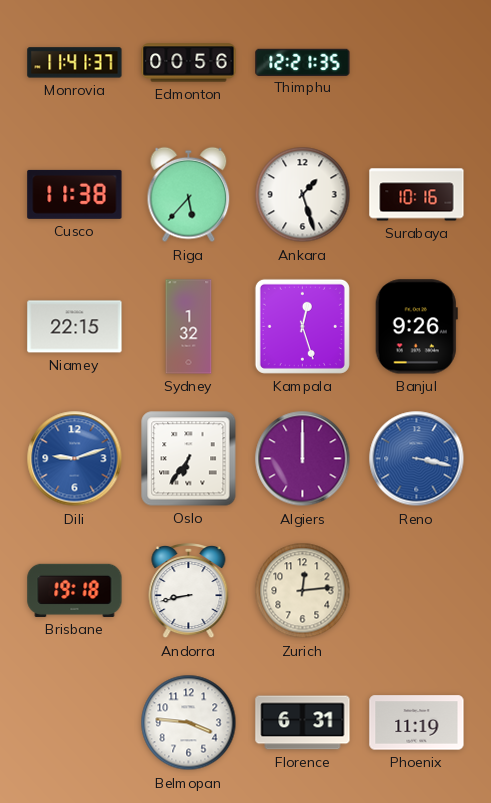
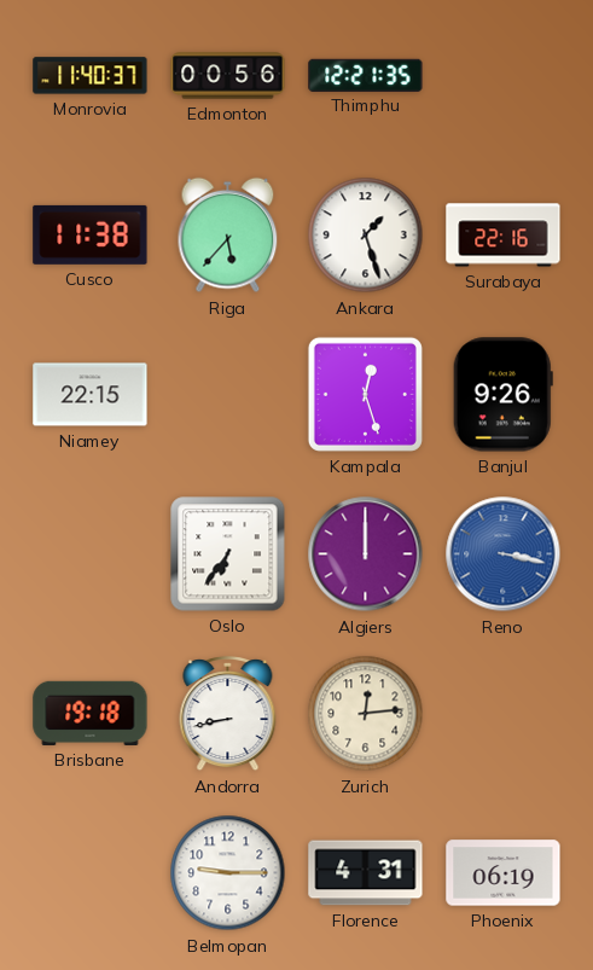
Monrovia: 11:41 -> 11:40
Surabaya: 10:16 -> 22:16
Sydney: 1:32 -> none
Dili: 9:12 -> none
Belmopan: 3:46 -> 9:15
Florence: 6:31 -> 4:31
Phoenix: 11:19 -> 06:19
